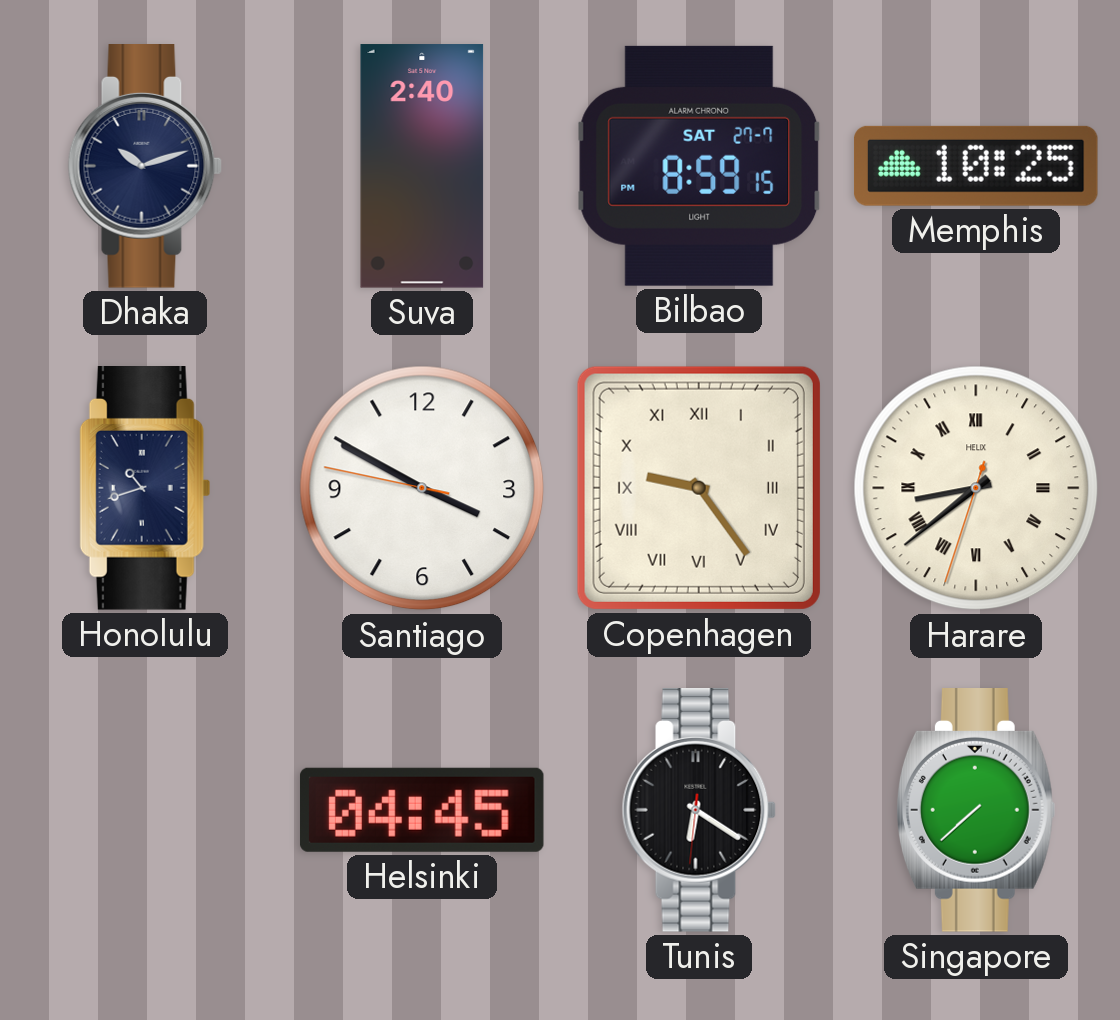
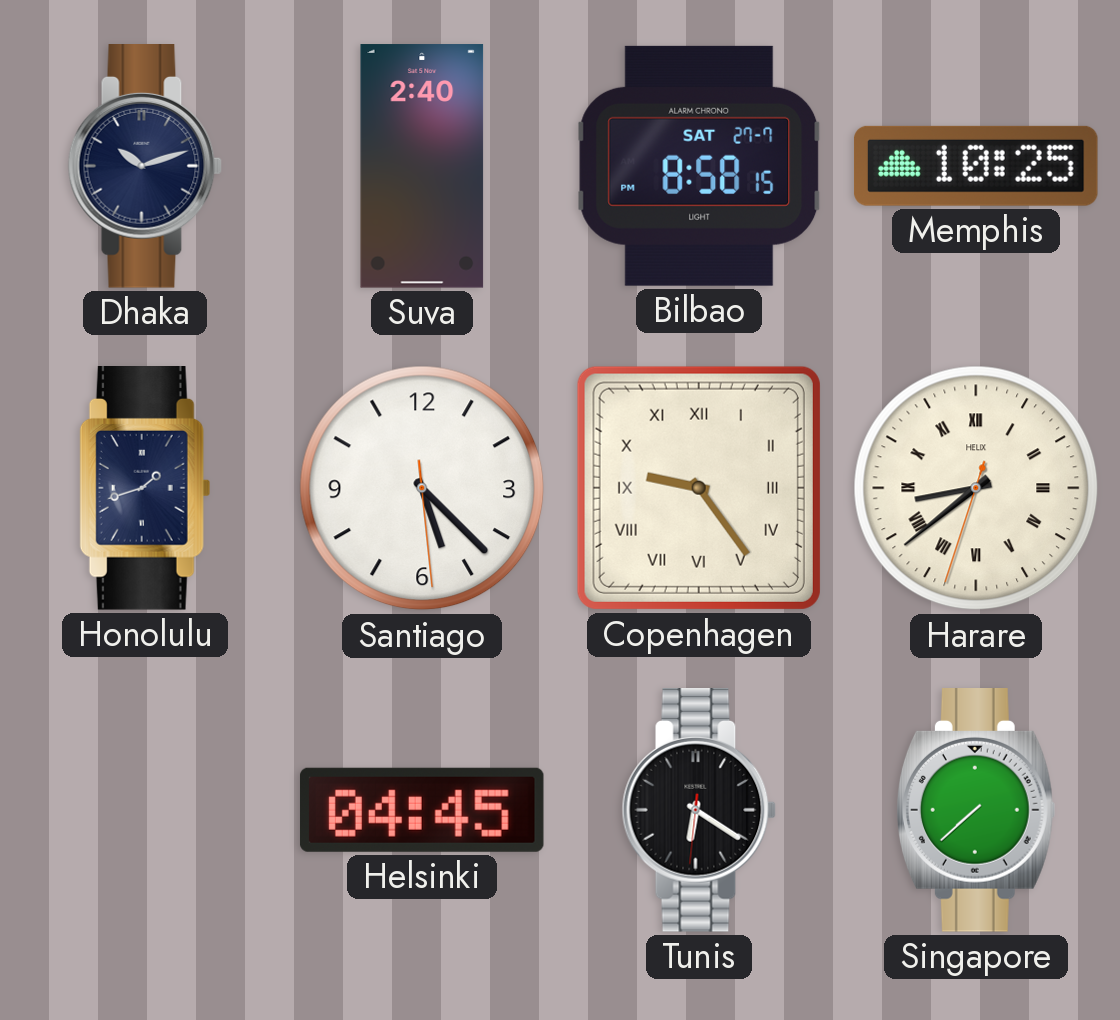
Bilbao: 8:59 -> 8:58
Honolulu: 10:42 -> 1:42
Santiago: 3:49 -> 5:22
